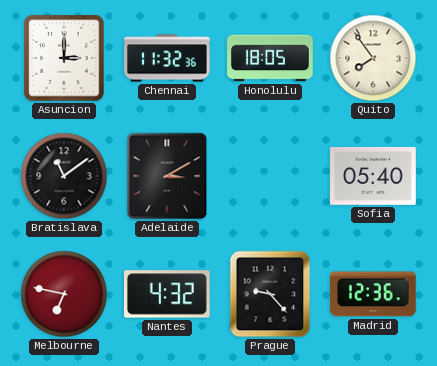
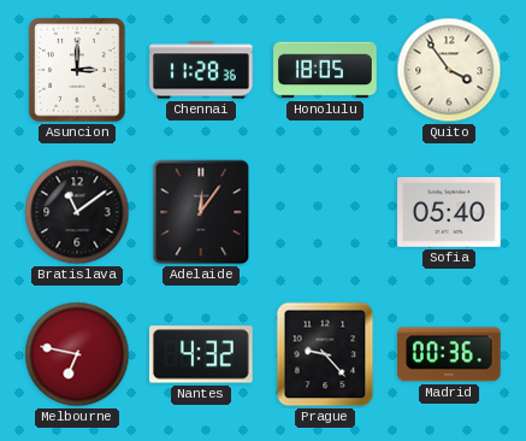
Chennai: 11:32 -> 11:28
Quito: 7:54 -> 3:54
Adelaide: 3:10 -> 12:06
Madrid: 12:36 -> 00:36
